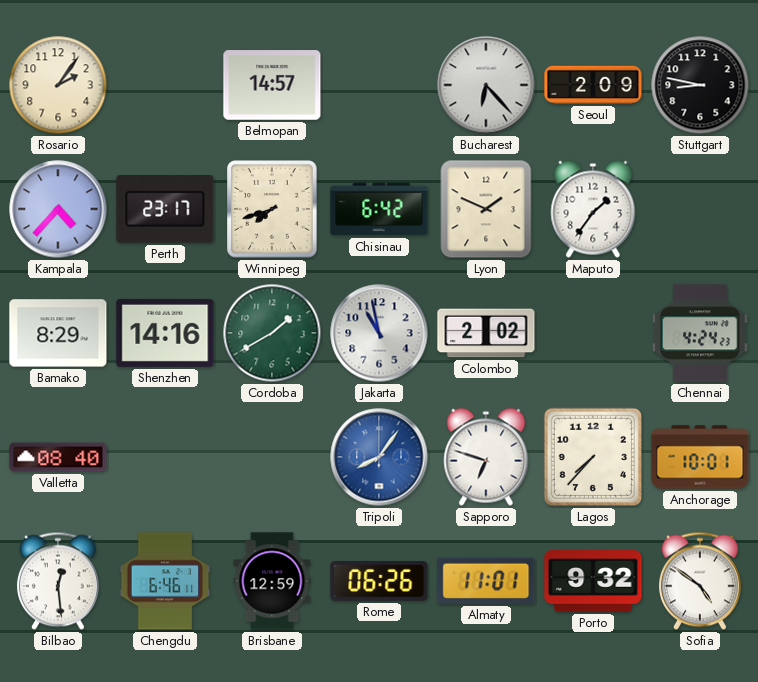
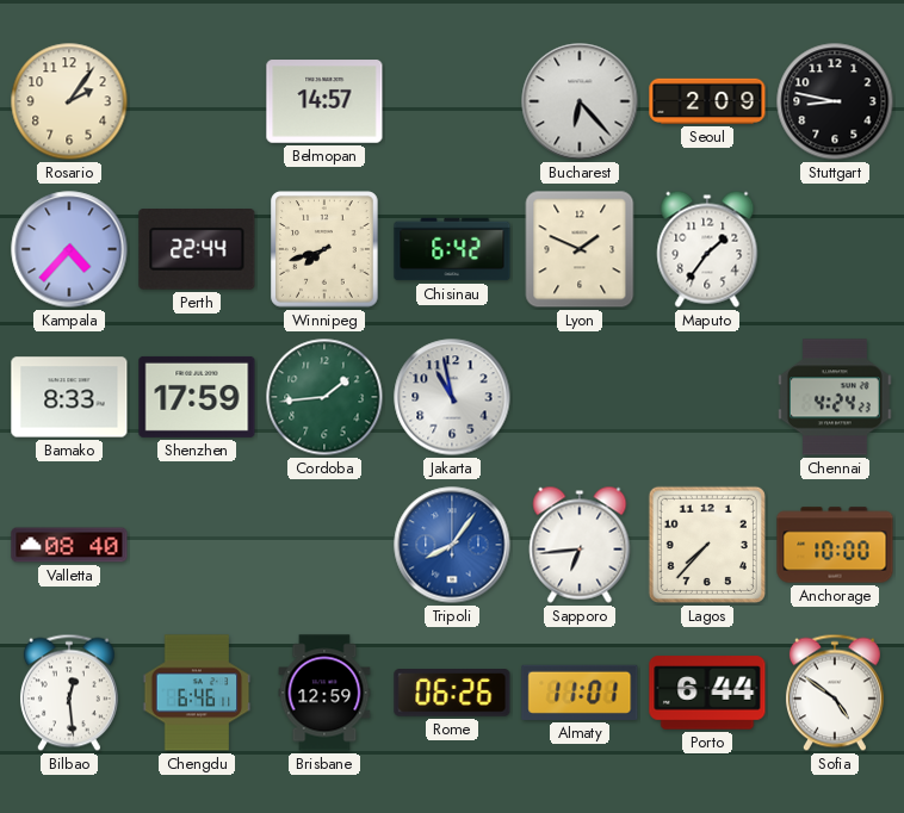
Perth: 23:17 -> 22:44
Bamako: 8:29 -> 8:33
Shenzhen: 14:16 -> 17:59
Cordoba: 1:40 -> 1:44
Colombo: 2:02 -> none
Sapporo: 6:48 -> 6:44
Anchorage: 10:01 -> 10:00
Porto: 9:32 -> 6:44
